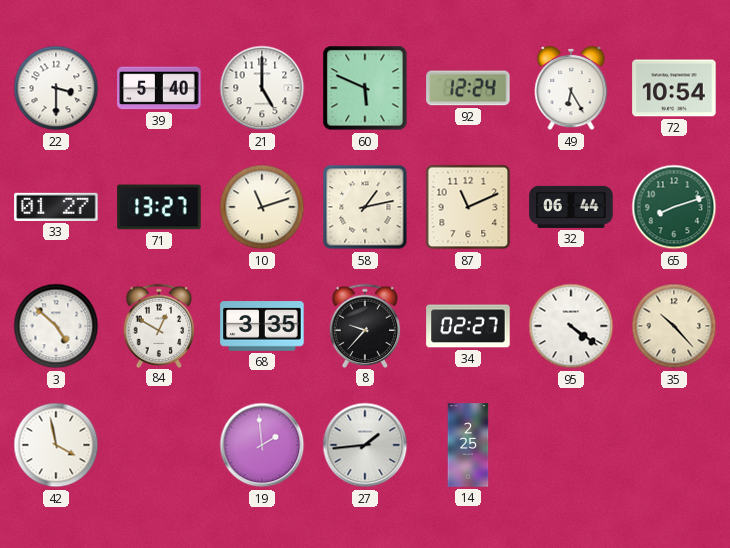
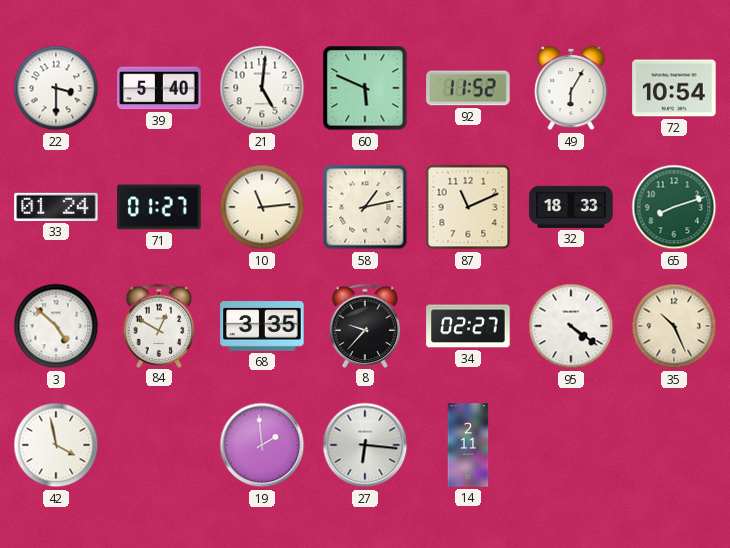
21: 5:00 -> 5:01
92: 12:24 -> 11:52
49: 6:25 -> 6:05
33: 01:27 -> 01:24
71: 13:27 -> 01:27
10: 11:12 -> 11:14
32: 06:44 -> 18:33
35: 10:23 -> 10:26
27: 1:44 -> 6:16
14: 2:25 -> 2:11
